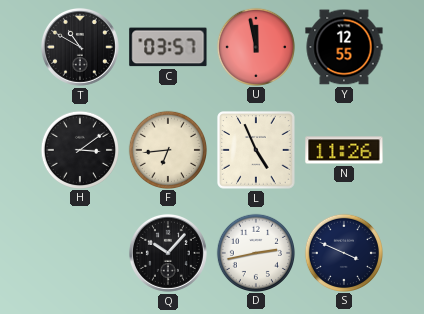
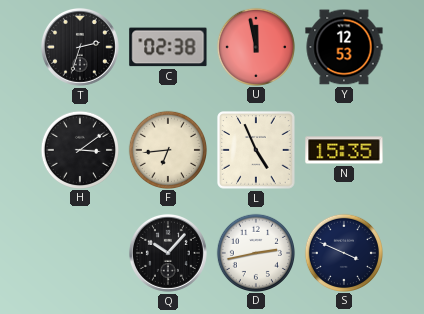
T: 10:50 -> 2:33
C: 03:57 -> 02:38
Y: 12:55 -> 12:53
N: 11:26 -> 15:35
